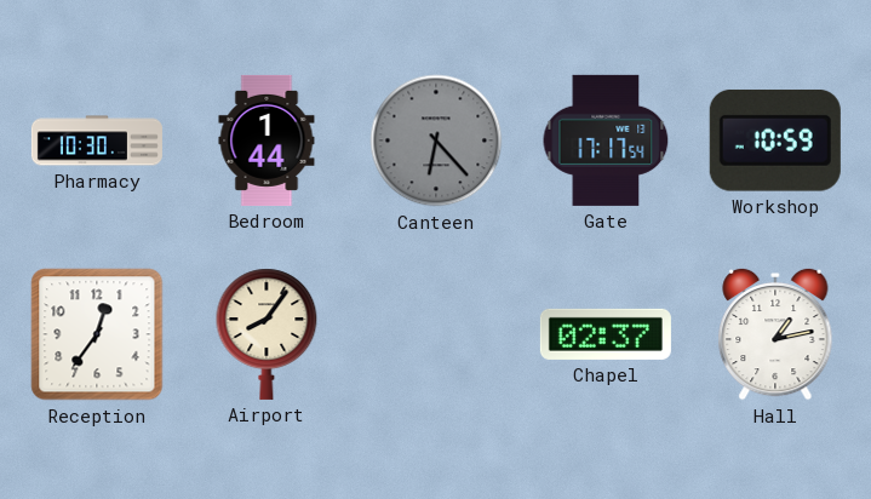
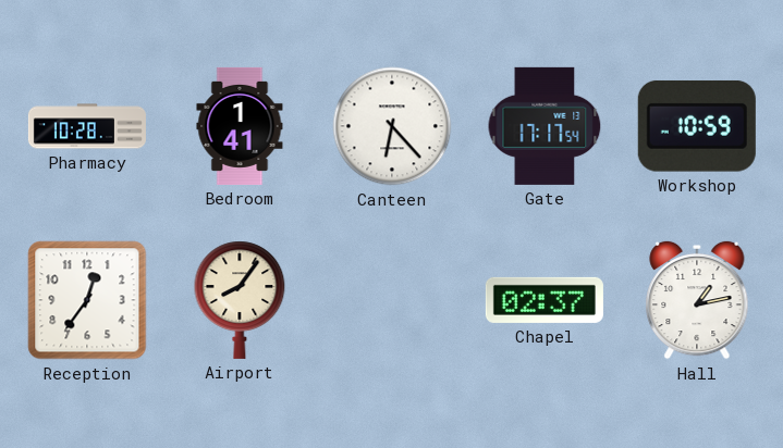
Pharmacy: 10:30 -> 10:28
Bedroom: 1:44 -> 1:41
Canteen dial: grey -> white
